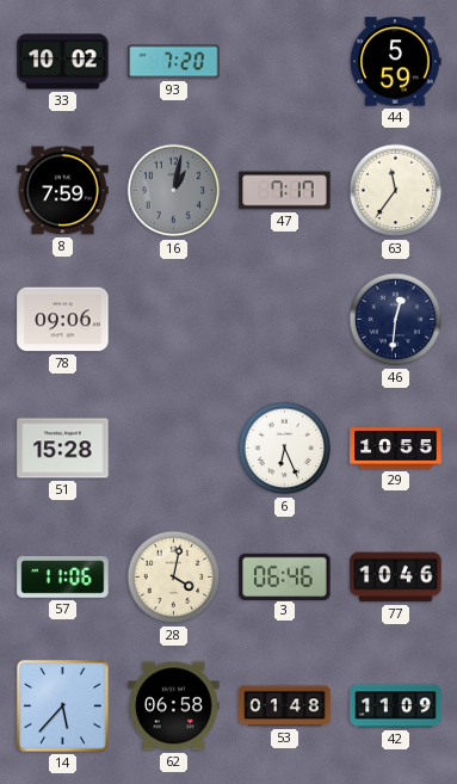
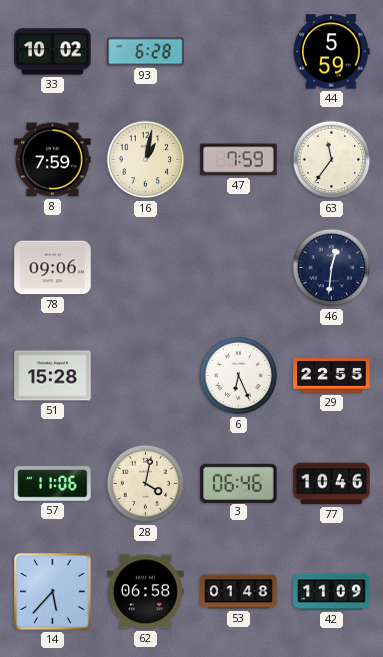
93: 7:20 -> 6:28
16 dial: grey -> cream
47: 7:17 -> 7:59
29: 10:55 -> 22:55
